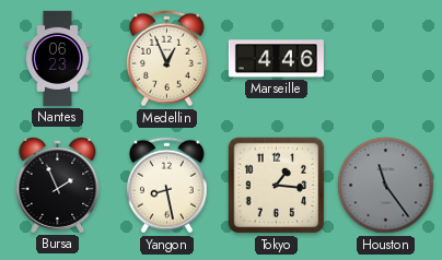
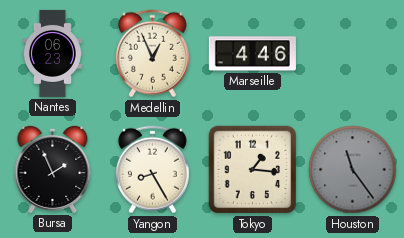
Yangon: 8:28 -> 8:25
